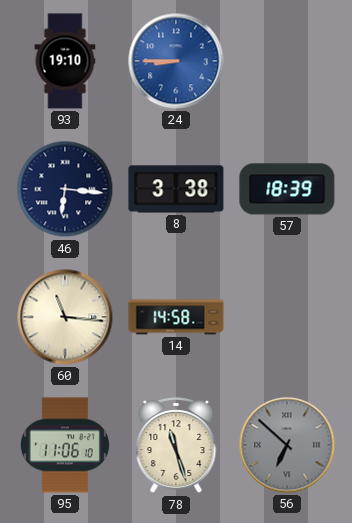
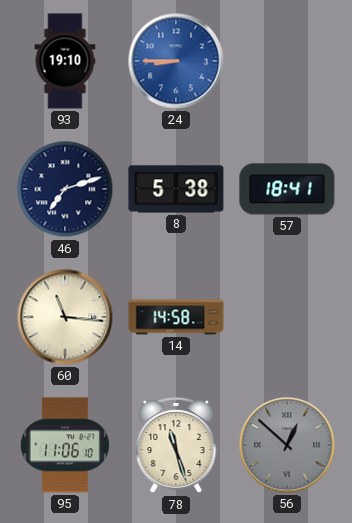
46: 6:16 -> 7:12
8: 3:38 -> 5:38
57: 18:39 -> 18:41
56: 6:52 -> 12:52
